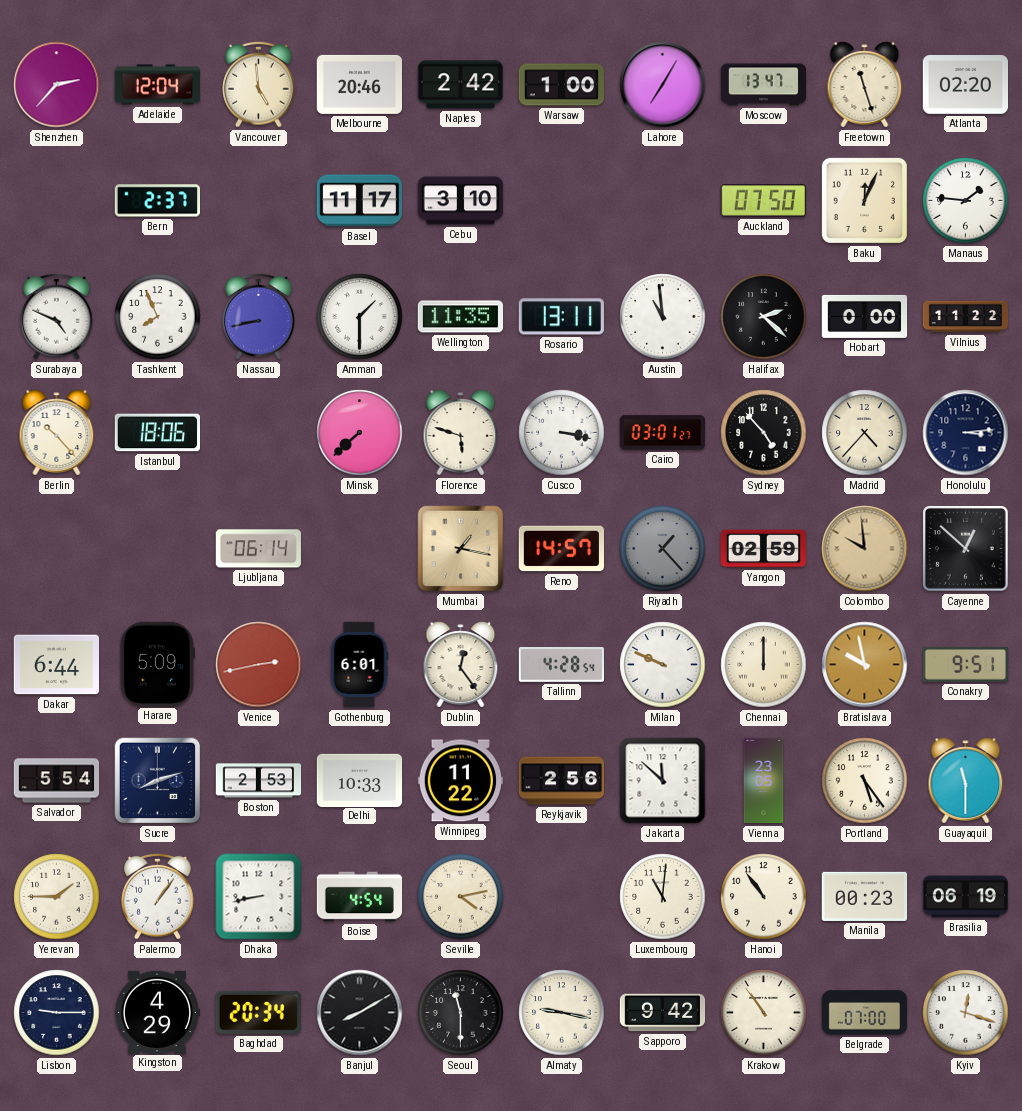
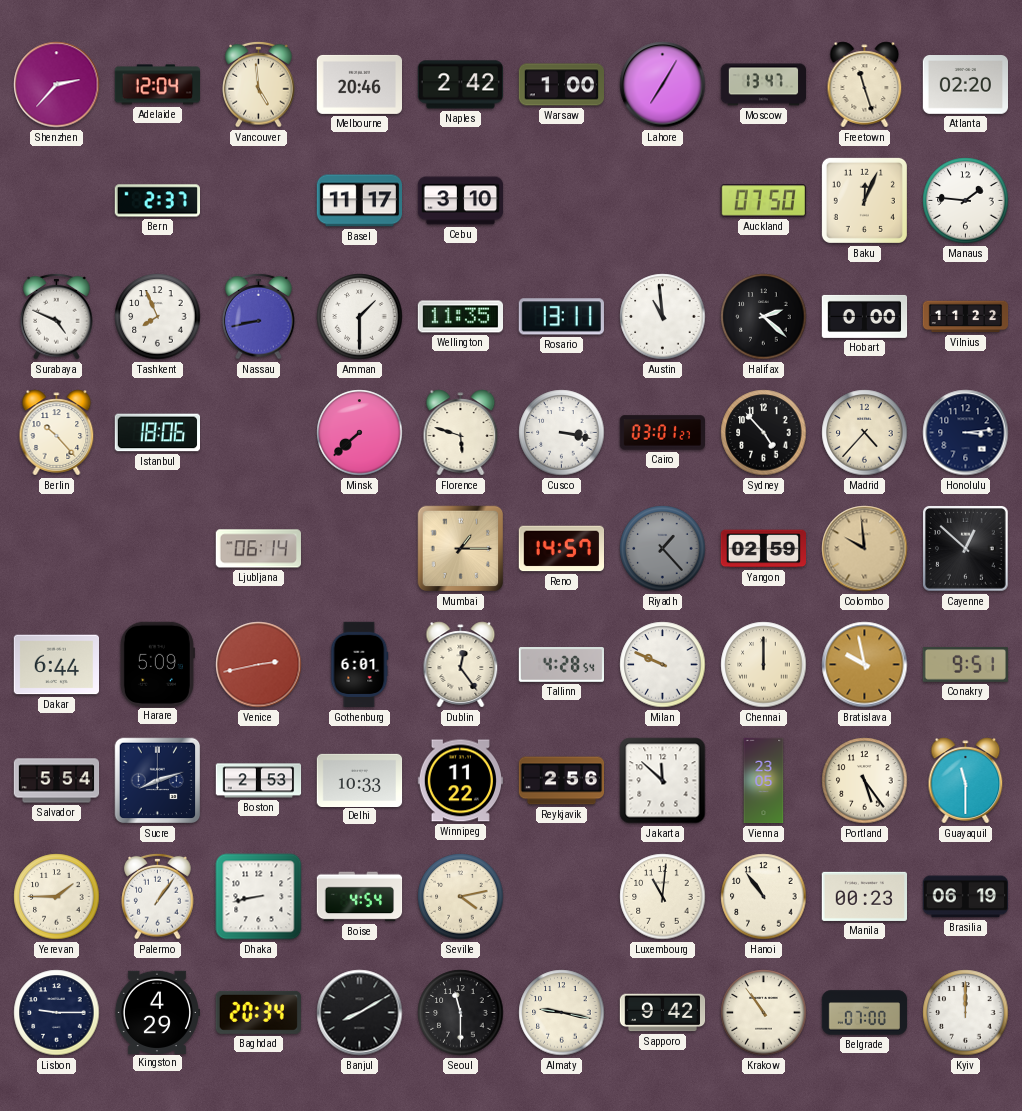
Mumbai: 1:17 -> 1:15
Kyiv: 12:18 -> 12:00
